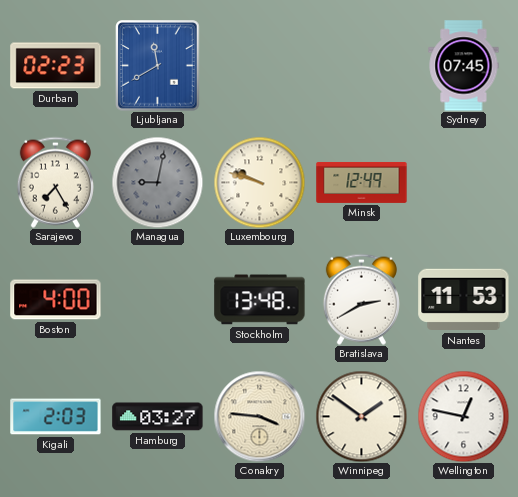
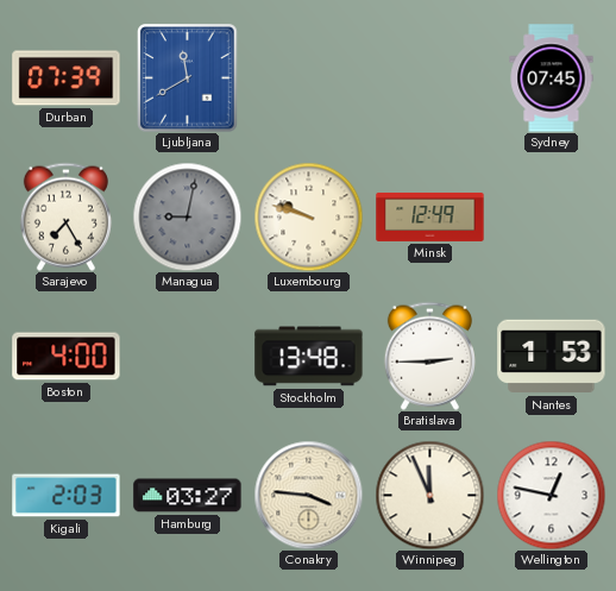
Durban: 02:23 -> 07:39
Bratislava: 2:40 -> 2:45
Nantes: 11:53 -> 1:53
Winnipeg: 1:51 -> 11:56
